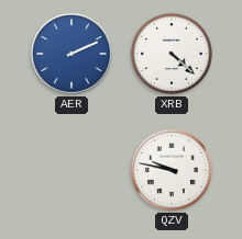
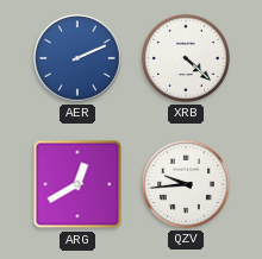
ARG: none -> 12:40
QZV: 9:47 -> 9:44
